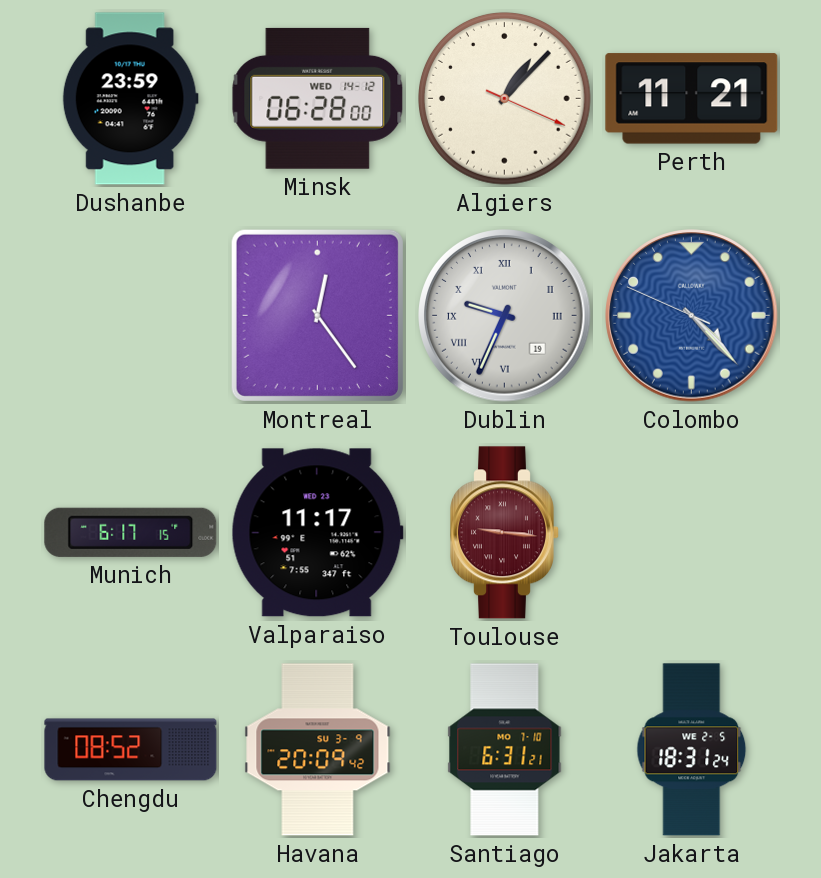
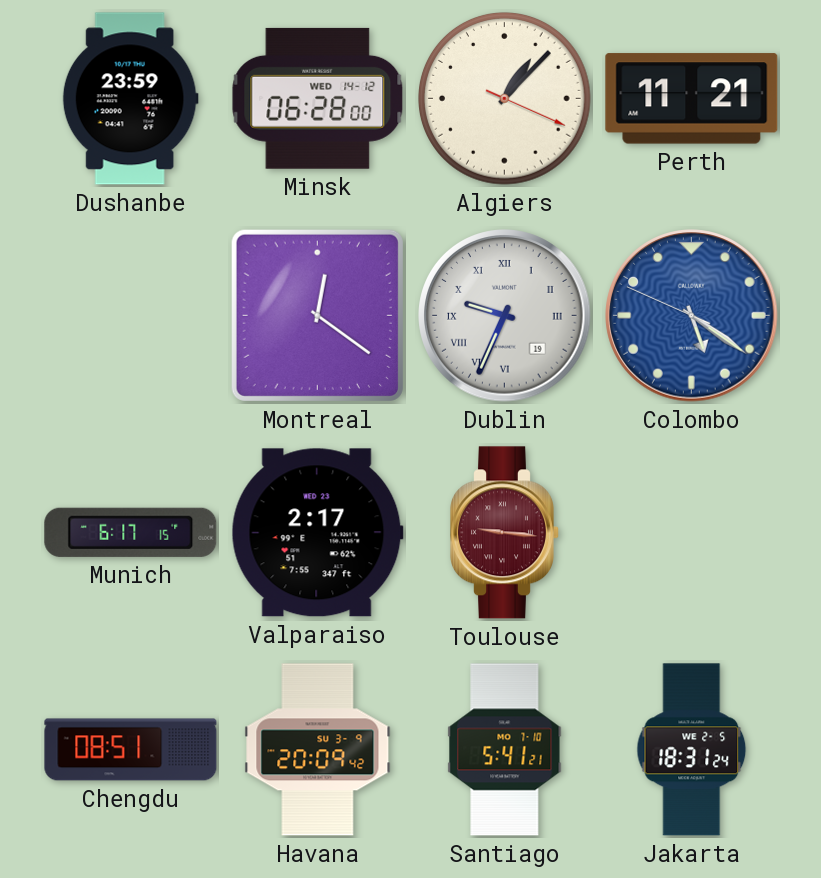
Montreal: 12:24 -> 12:21
Colombo: 4:22 -> 5:20
Valparaiso: 11:17 -> 2:17
Chengdu: 08:52 -> 08:51
Santiago: 6:31 -> 5:41
